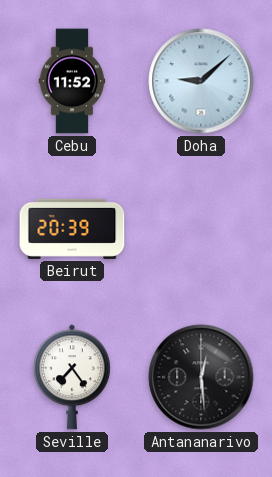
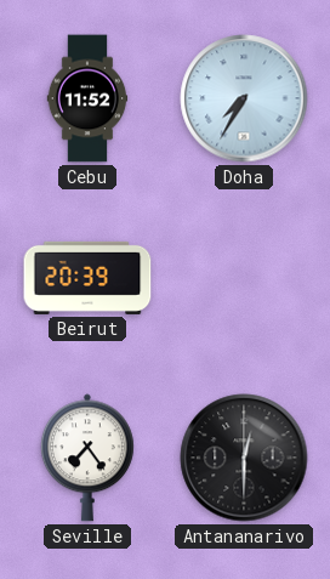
Doha: 9:08 -> 7:35
Antananarivo: 12:29 -> 12:30
